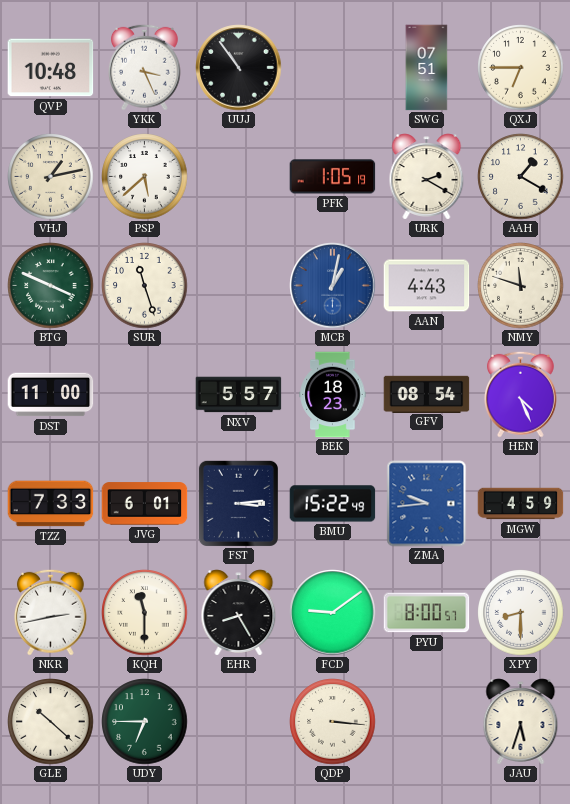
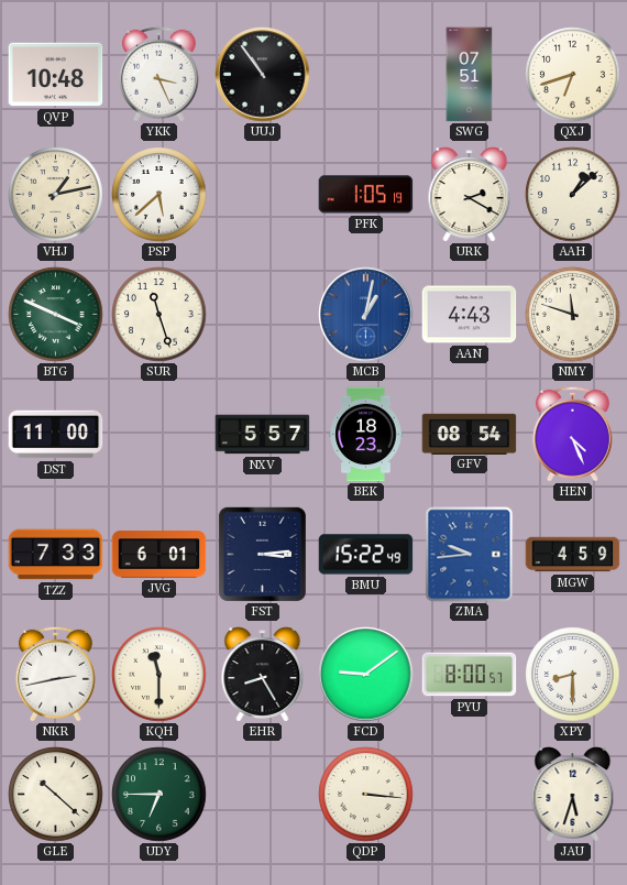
QXJ: 6:45 -> 6:42
AAH: 1:20 -> 1:08
